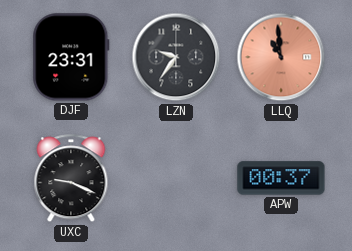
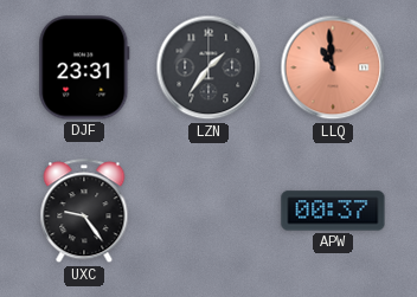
LZN: 9:36 -> 1:36
UXC: 9:19 -> 9:24
